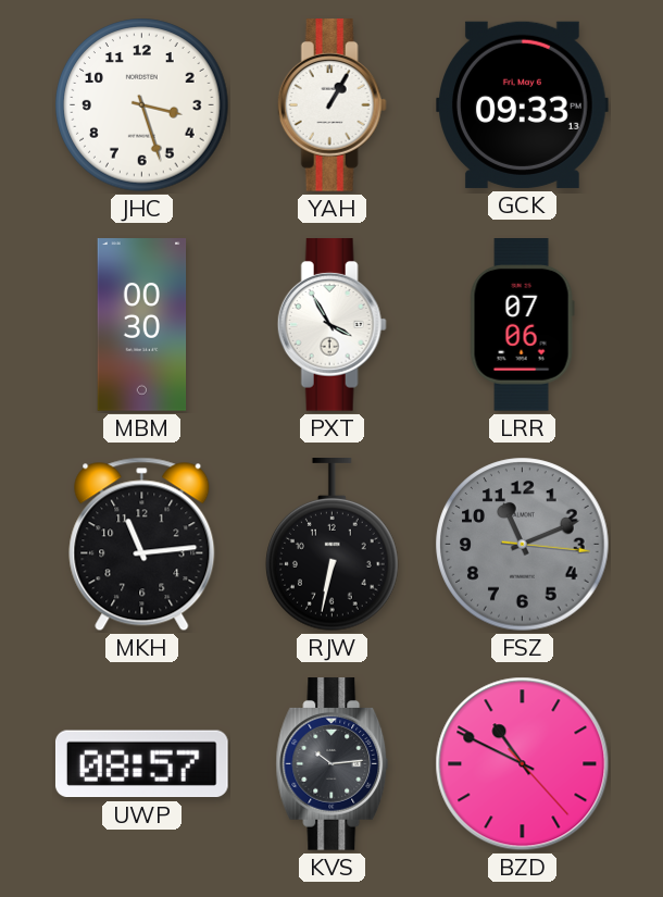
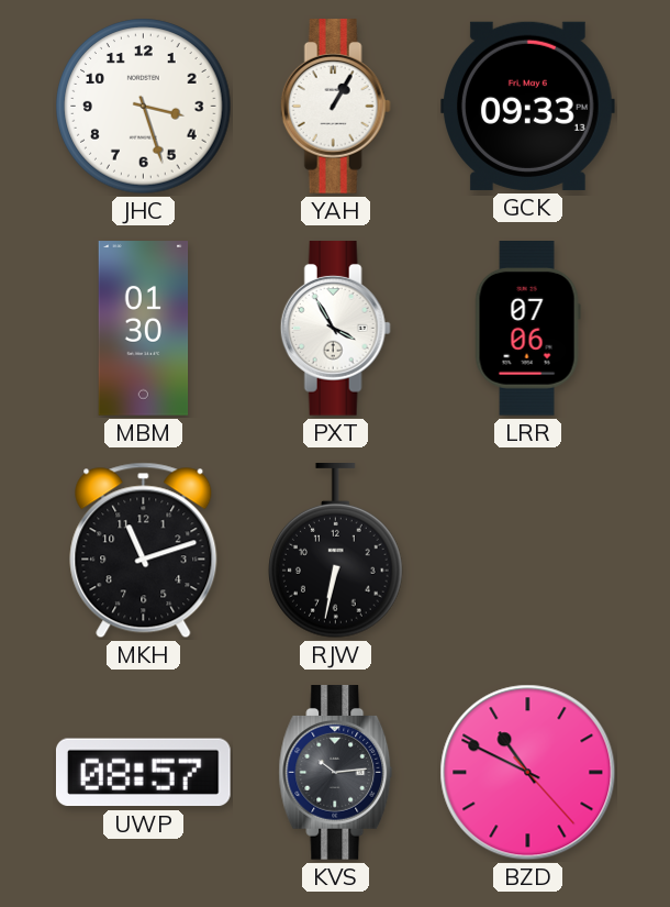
MBM: 00:30 -> 01:30
MKH: 11:14 -> 11:12
FSZ: 11:11 -> none
